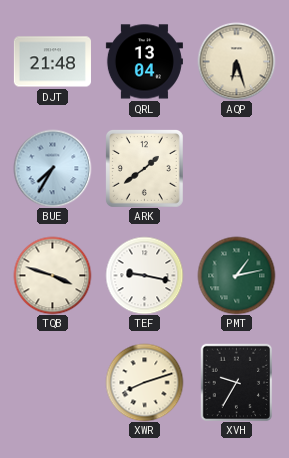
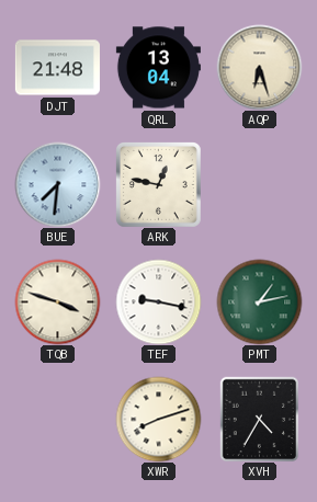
BUE: 7:35 -> 7:31
ARK: 1:39 -> 12:47
XVH: 9:35 -> 4:35
